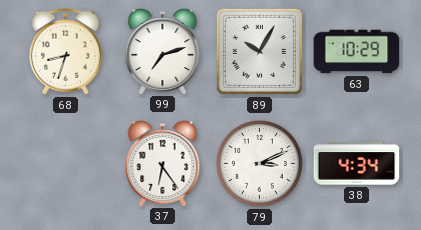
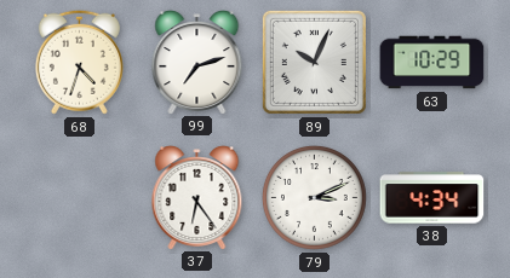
68: 8:33 -> 4:33
89: 10:05 -> 10:04
